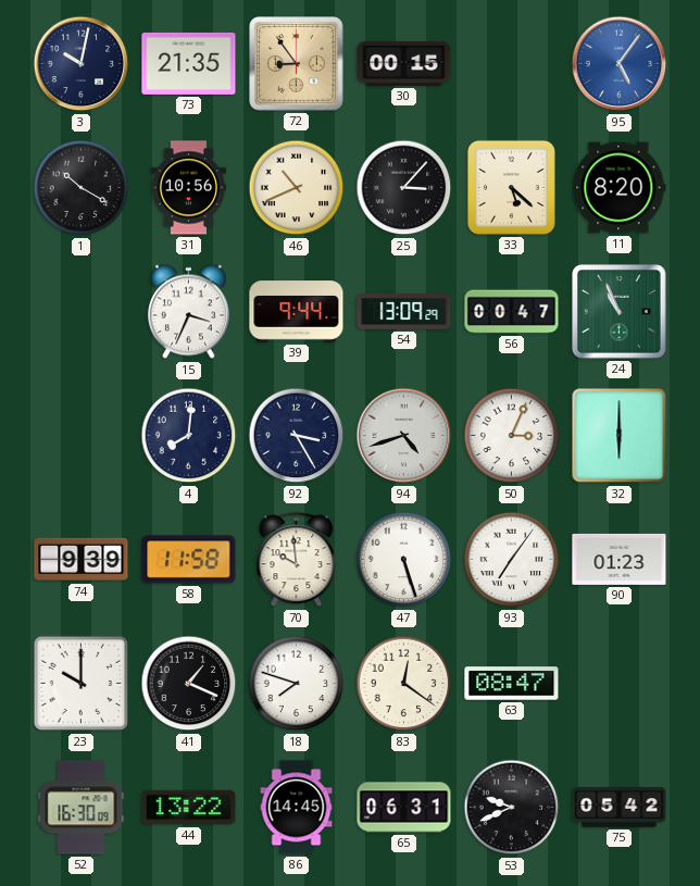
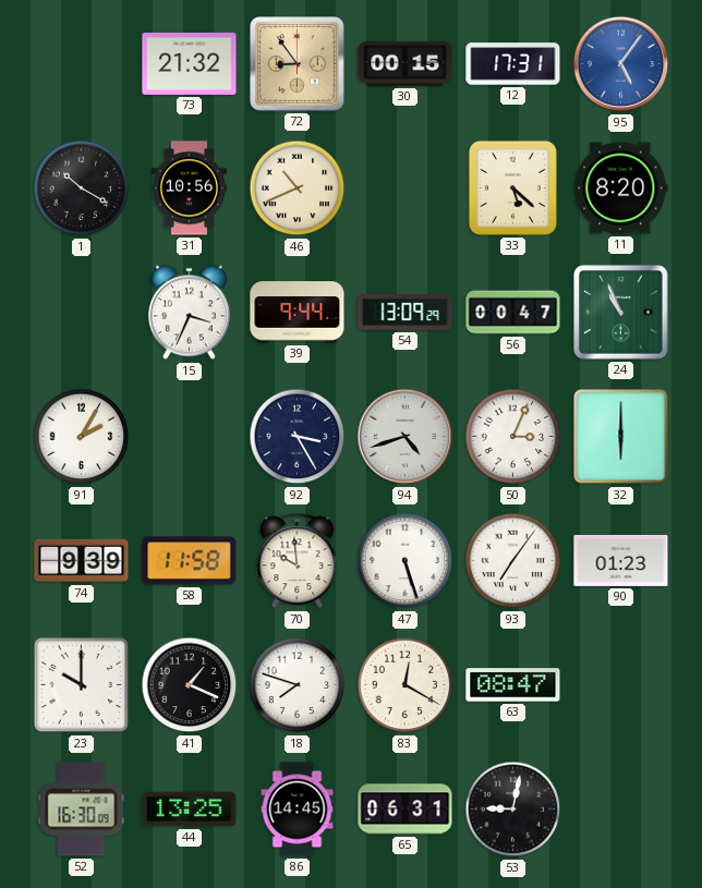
3: 10:02 -> none
73: 21:35 -> 21:32
12: none -> 17:31
25: 3:07 -> none
91: none -> 2:05
4: 8:01 -> none
83: 12:21 -> 12:20
44: 13:22 -> 13:25
53: 9:41 -> 9:02
75: 05:42 -> none
